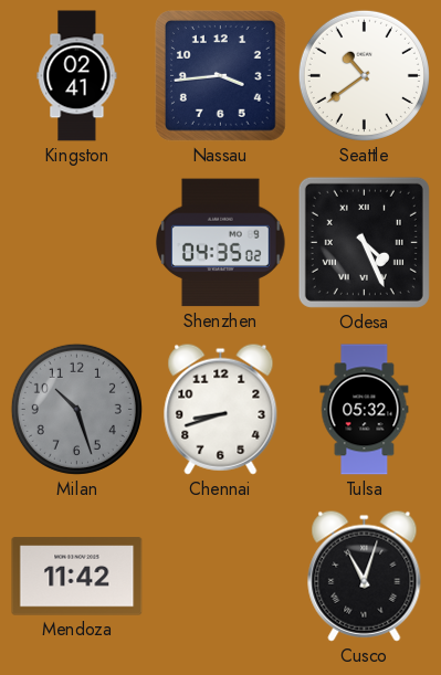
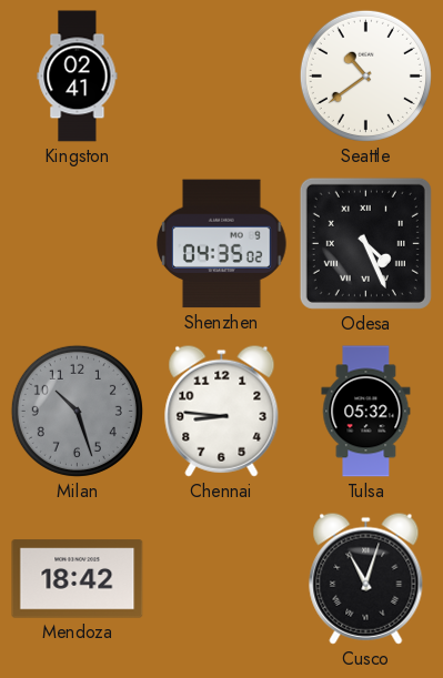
Nassau: 3:44 -> none
Chennai: 8:42 -> 8:46
Mendoza: 11:42 -> 18:42
